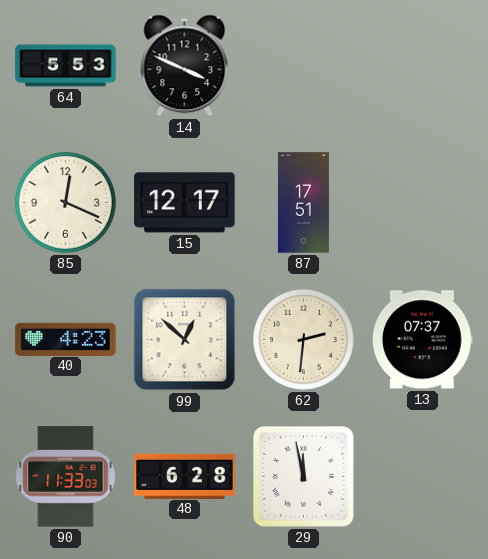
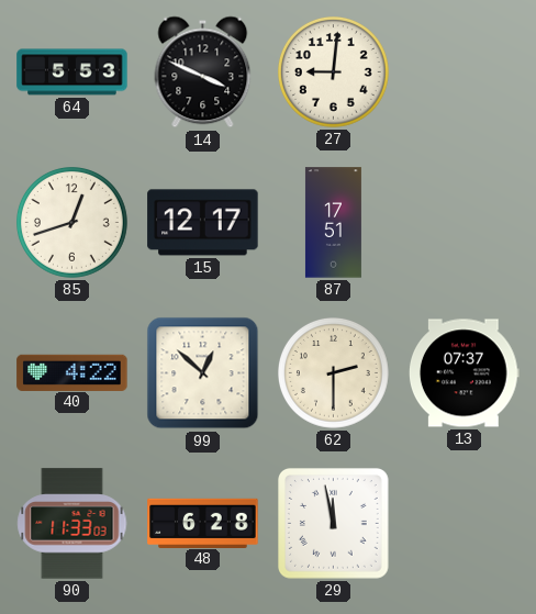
27: none -> 9:01
85: 12:19 -> 12:42
40: 4:23 -> 4:22
62: 2:31 -> 2:30
